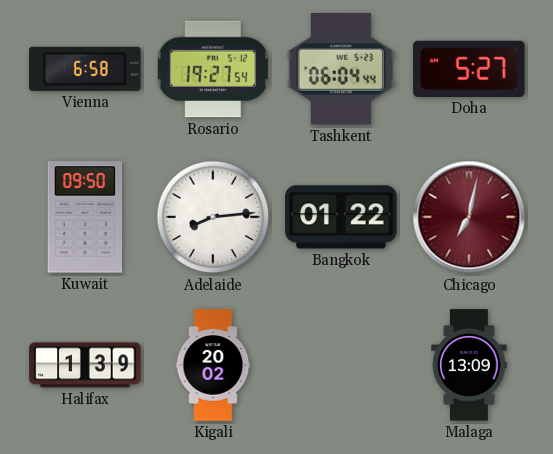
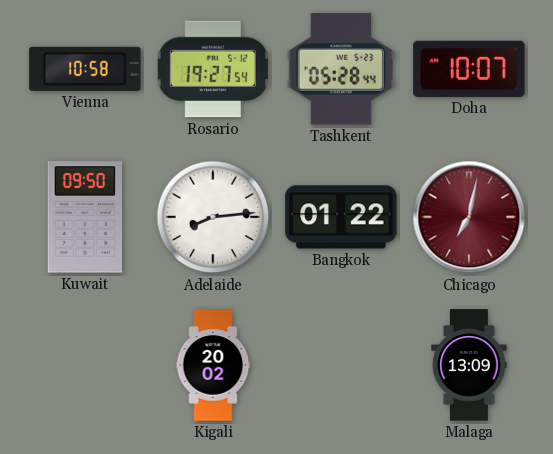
Vienna: 6:58 -> 10:58
Tashkent: 06:04 -> 05:28
Doha: 5:27 -> 10:07
Halifax: 1:39 -> none
